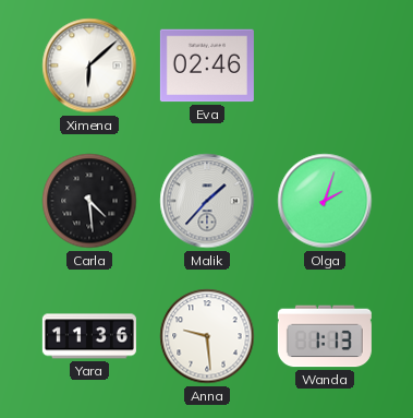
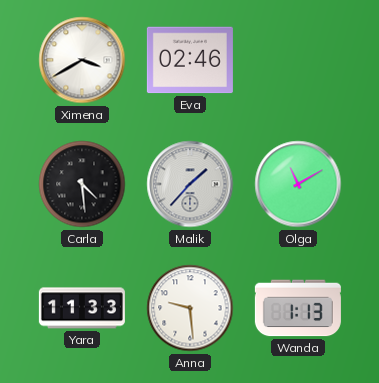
Ximena: 6:08 -> 3:40
Olga: 2:03 -> 11:10
Yara: 11:36 -> 11:33
